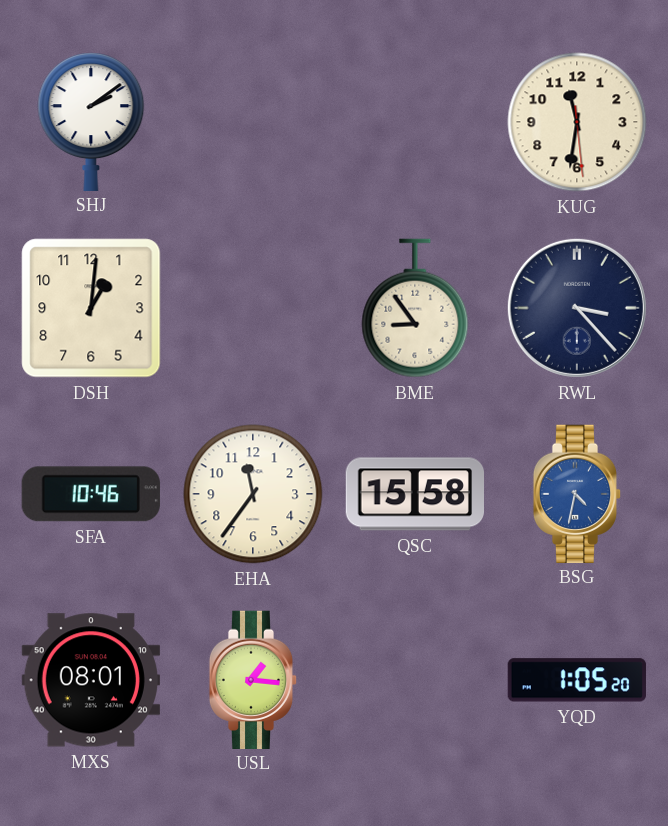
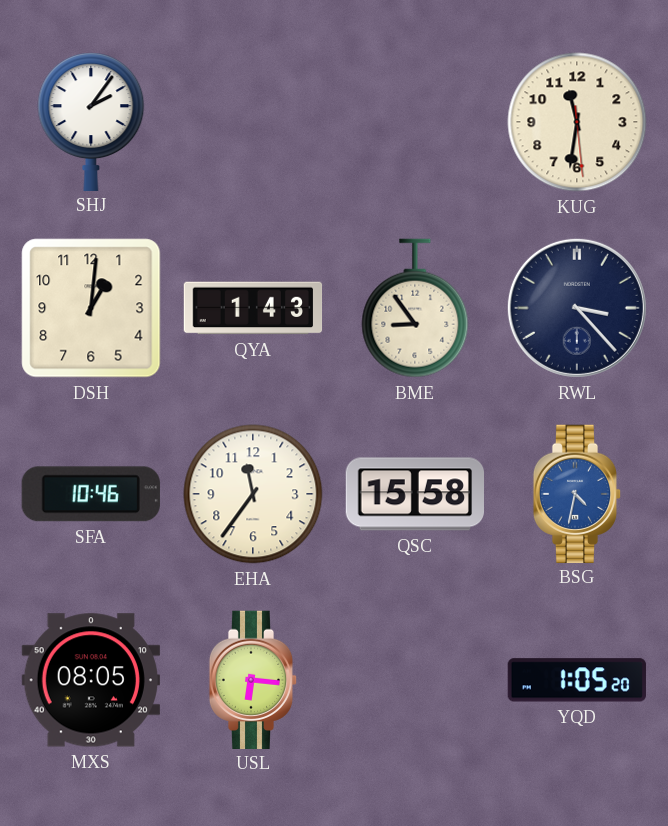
SHJ: 2:09 -> 2:06
QYA: none -> 1:43
MXS: 08:01 -> 08:05
USL: 1:16 -> 6:16
